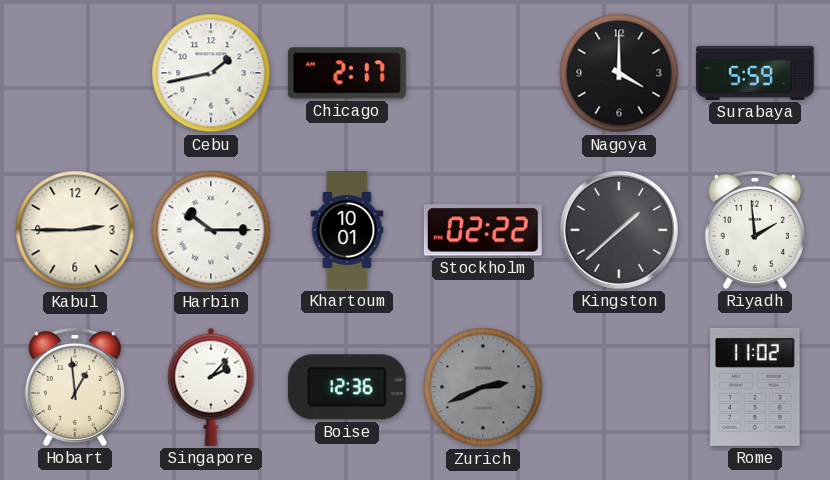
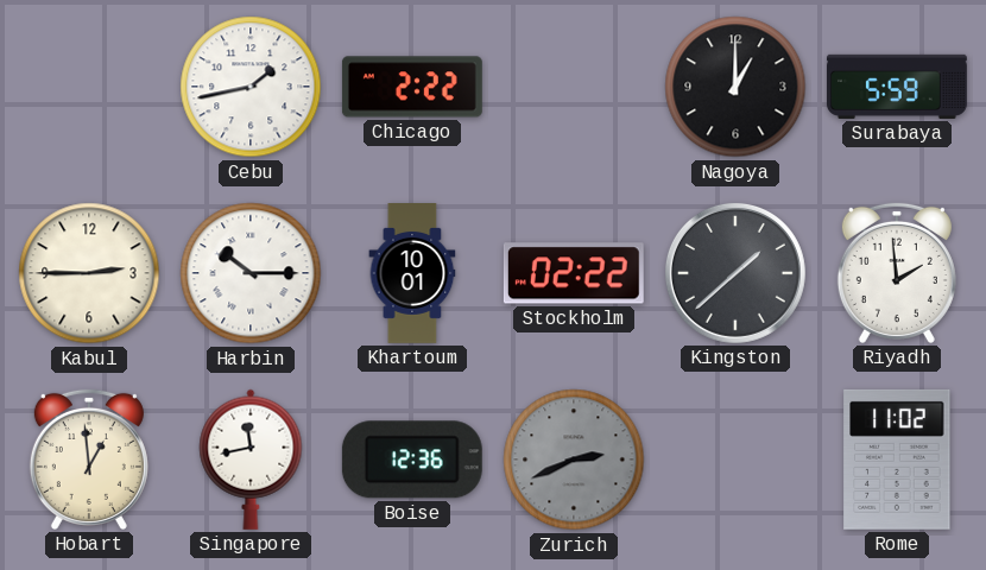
Chicago: 2:17 -> 2:22
Nagoya: 4:00 -> 1:00
Singapore: 2:07 -> 11:43
